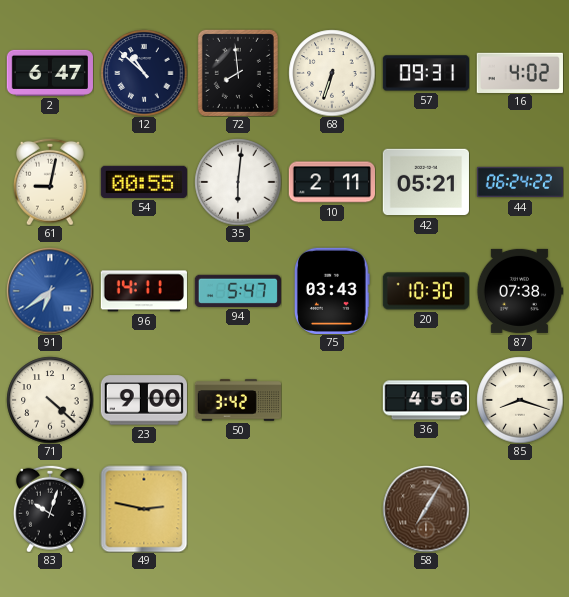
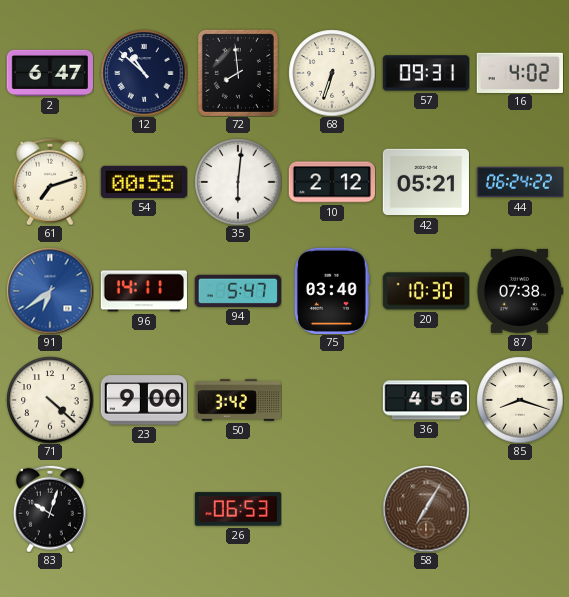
61: 9:02 -> 7:12
10: 2:11 -> 2:12
75: 03:43 -> 03:40
49: 2:47 -> none
26: none -> 06:53
